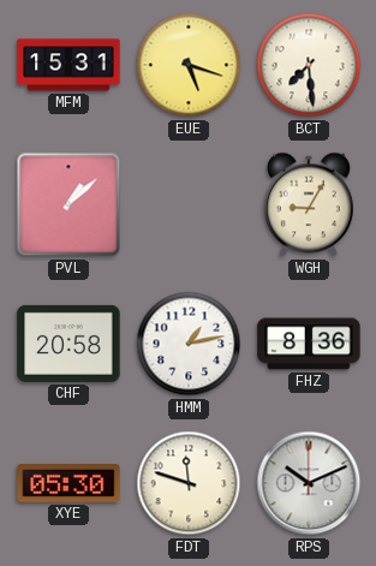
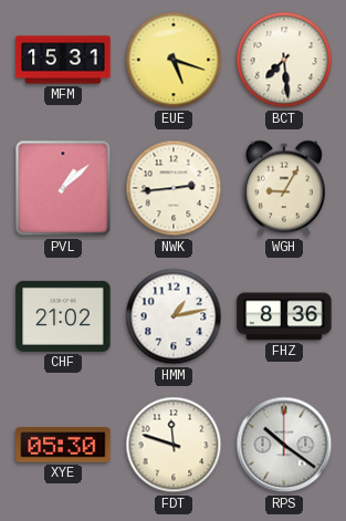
NWK: none -> 2:44
CHF: 20:58 -> 21:02
RPS: 10:11 -> 10:21
